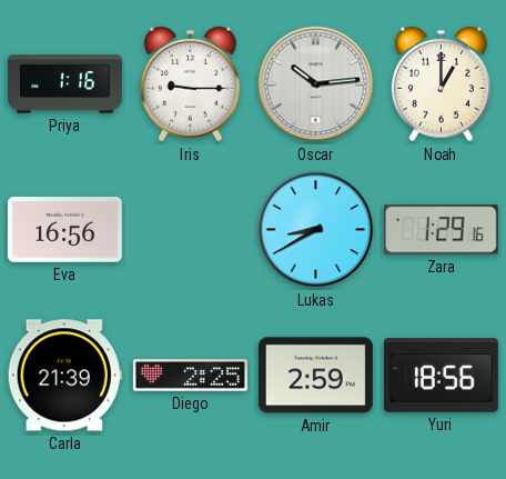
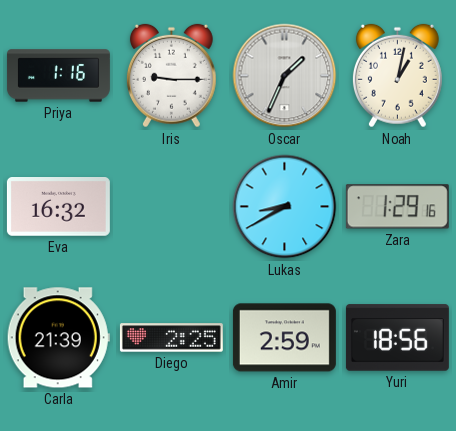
Oscar: 10:14 -> 1:34
Noah: 1:00 -> 1:02
Eva: 16:56 -> 16:32
